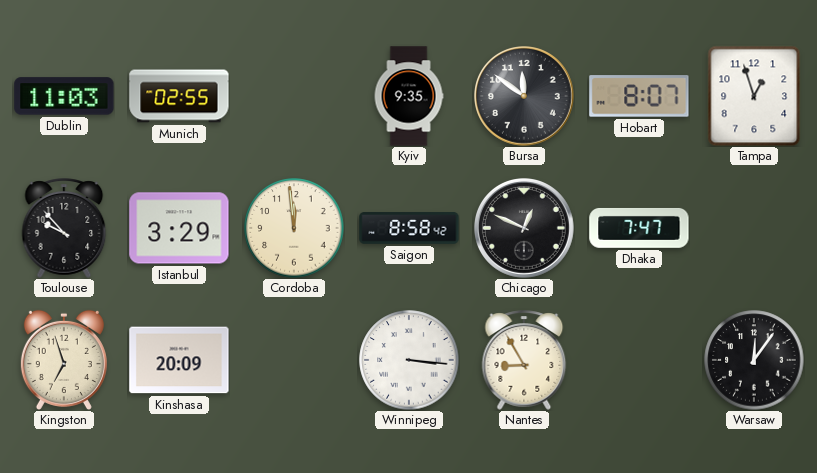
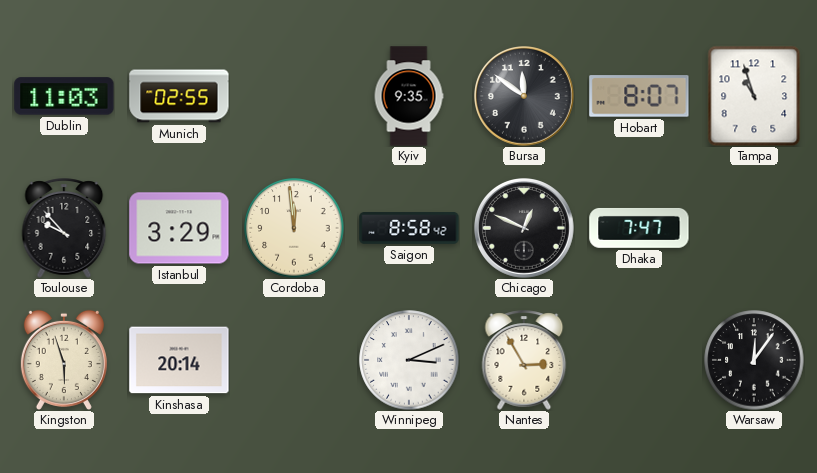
Tampa: 12:57 -> 10:57
Kingston: 6:57 -> 5:57
Kinshasa: 20:09 -> 20:14
Winnipeg: 3:16 -> 3:11
Nantes: 8:55 -> 2:55
